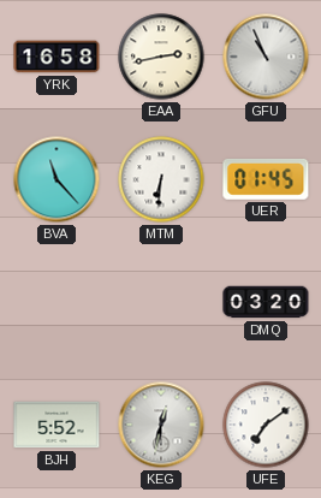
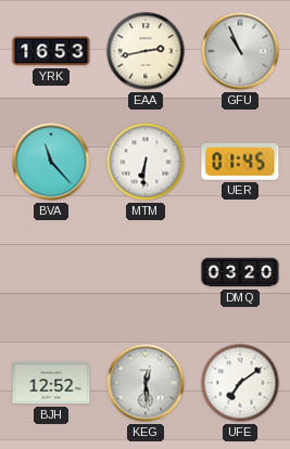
YRK: 16:58 -> 16:53
BJH: 5:52 -> 12:52
KEG: 12:32 -> 12:29
